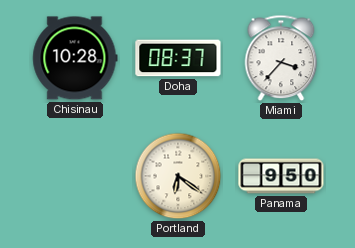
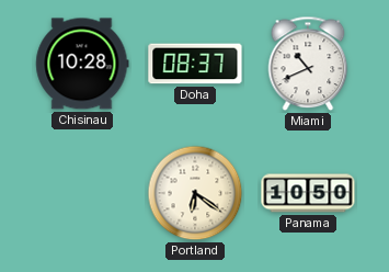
Miami: 3:37 -> 10:41
Panama: 9:50 -> 10:50
